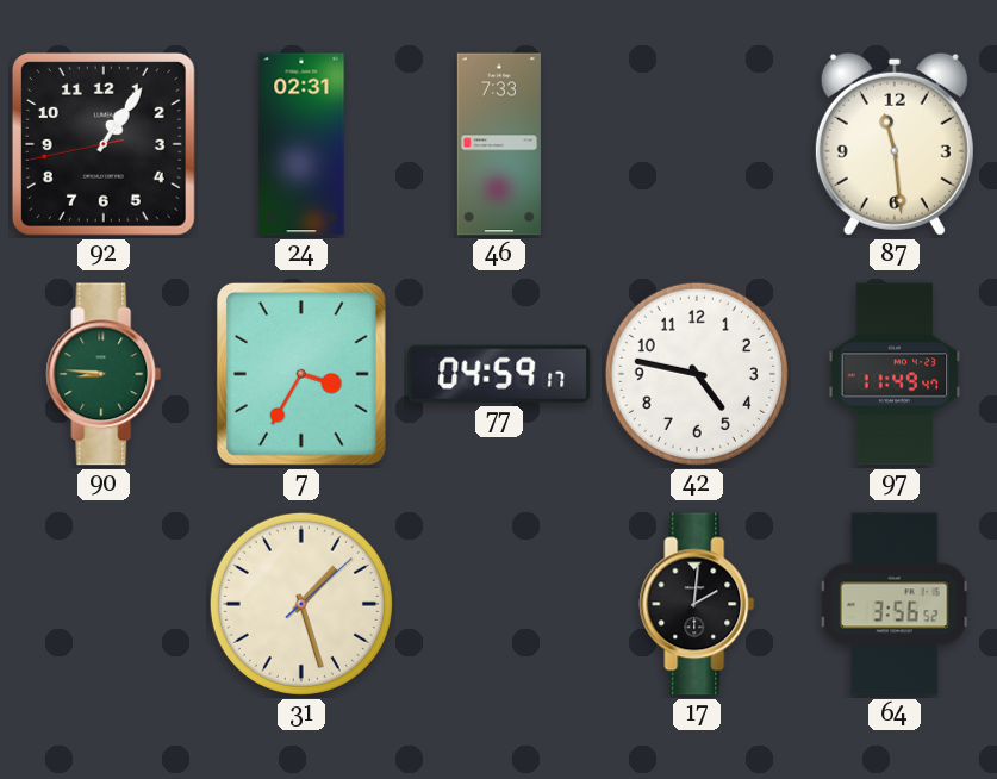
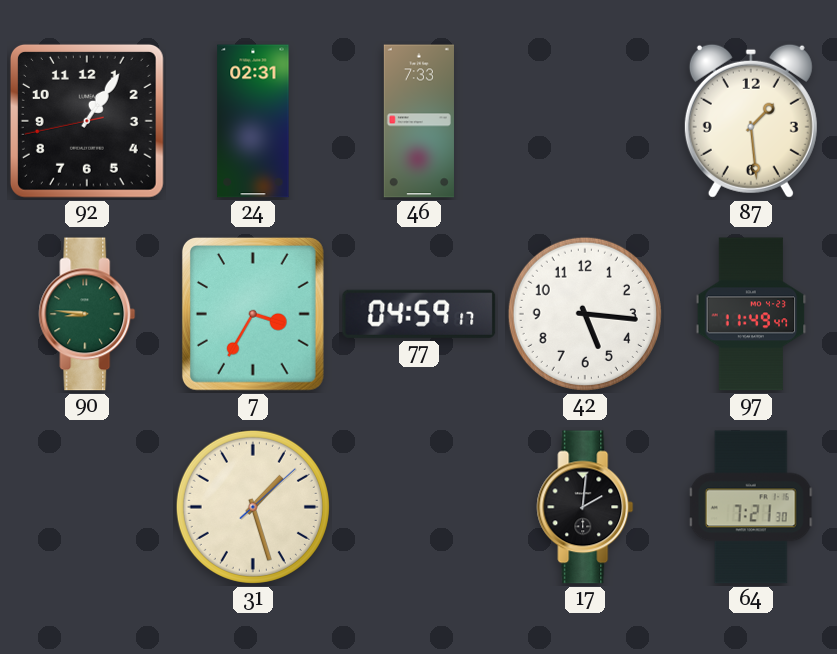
87: 11:29 -> 1:29
42: 4:47 -> 5:16
64: 3:56 -> 7:21
